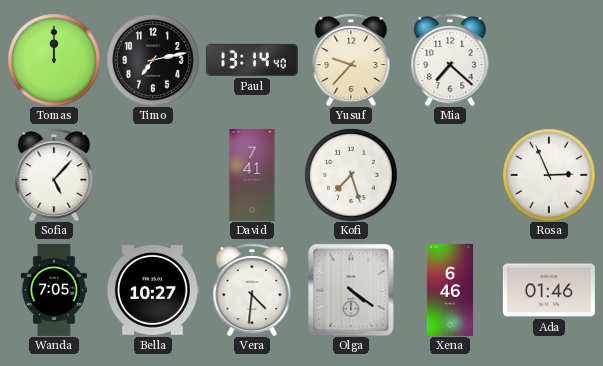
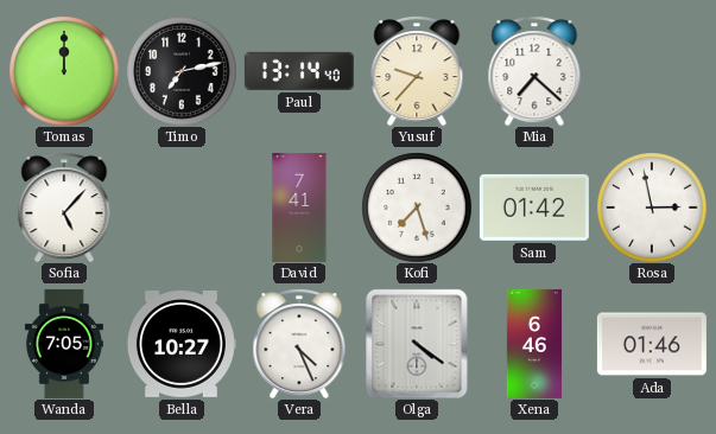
Sam: none -> 01:42
Rosa: 2:56 -> 2:58
Vera: 4:31 -> 4:26
